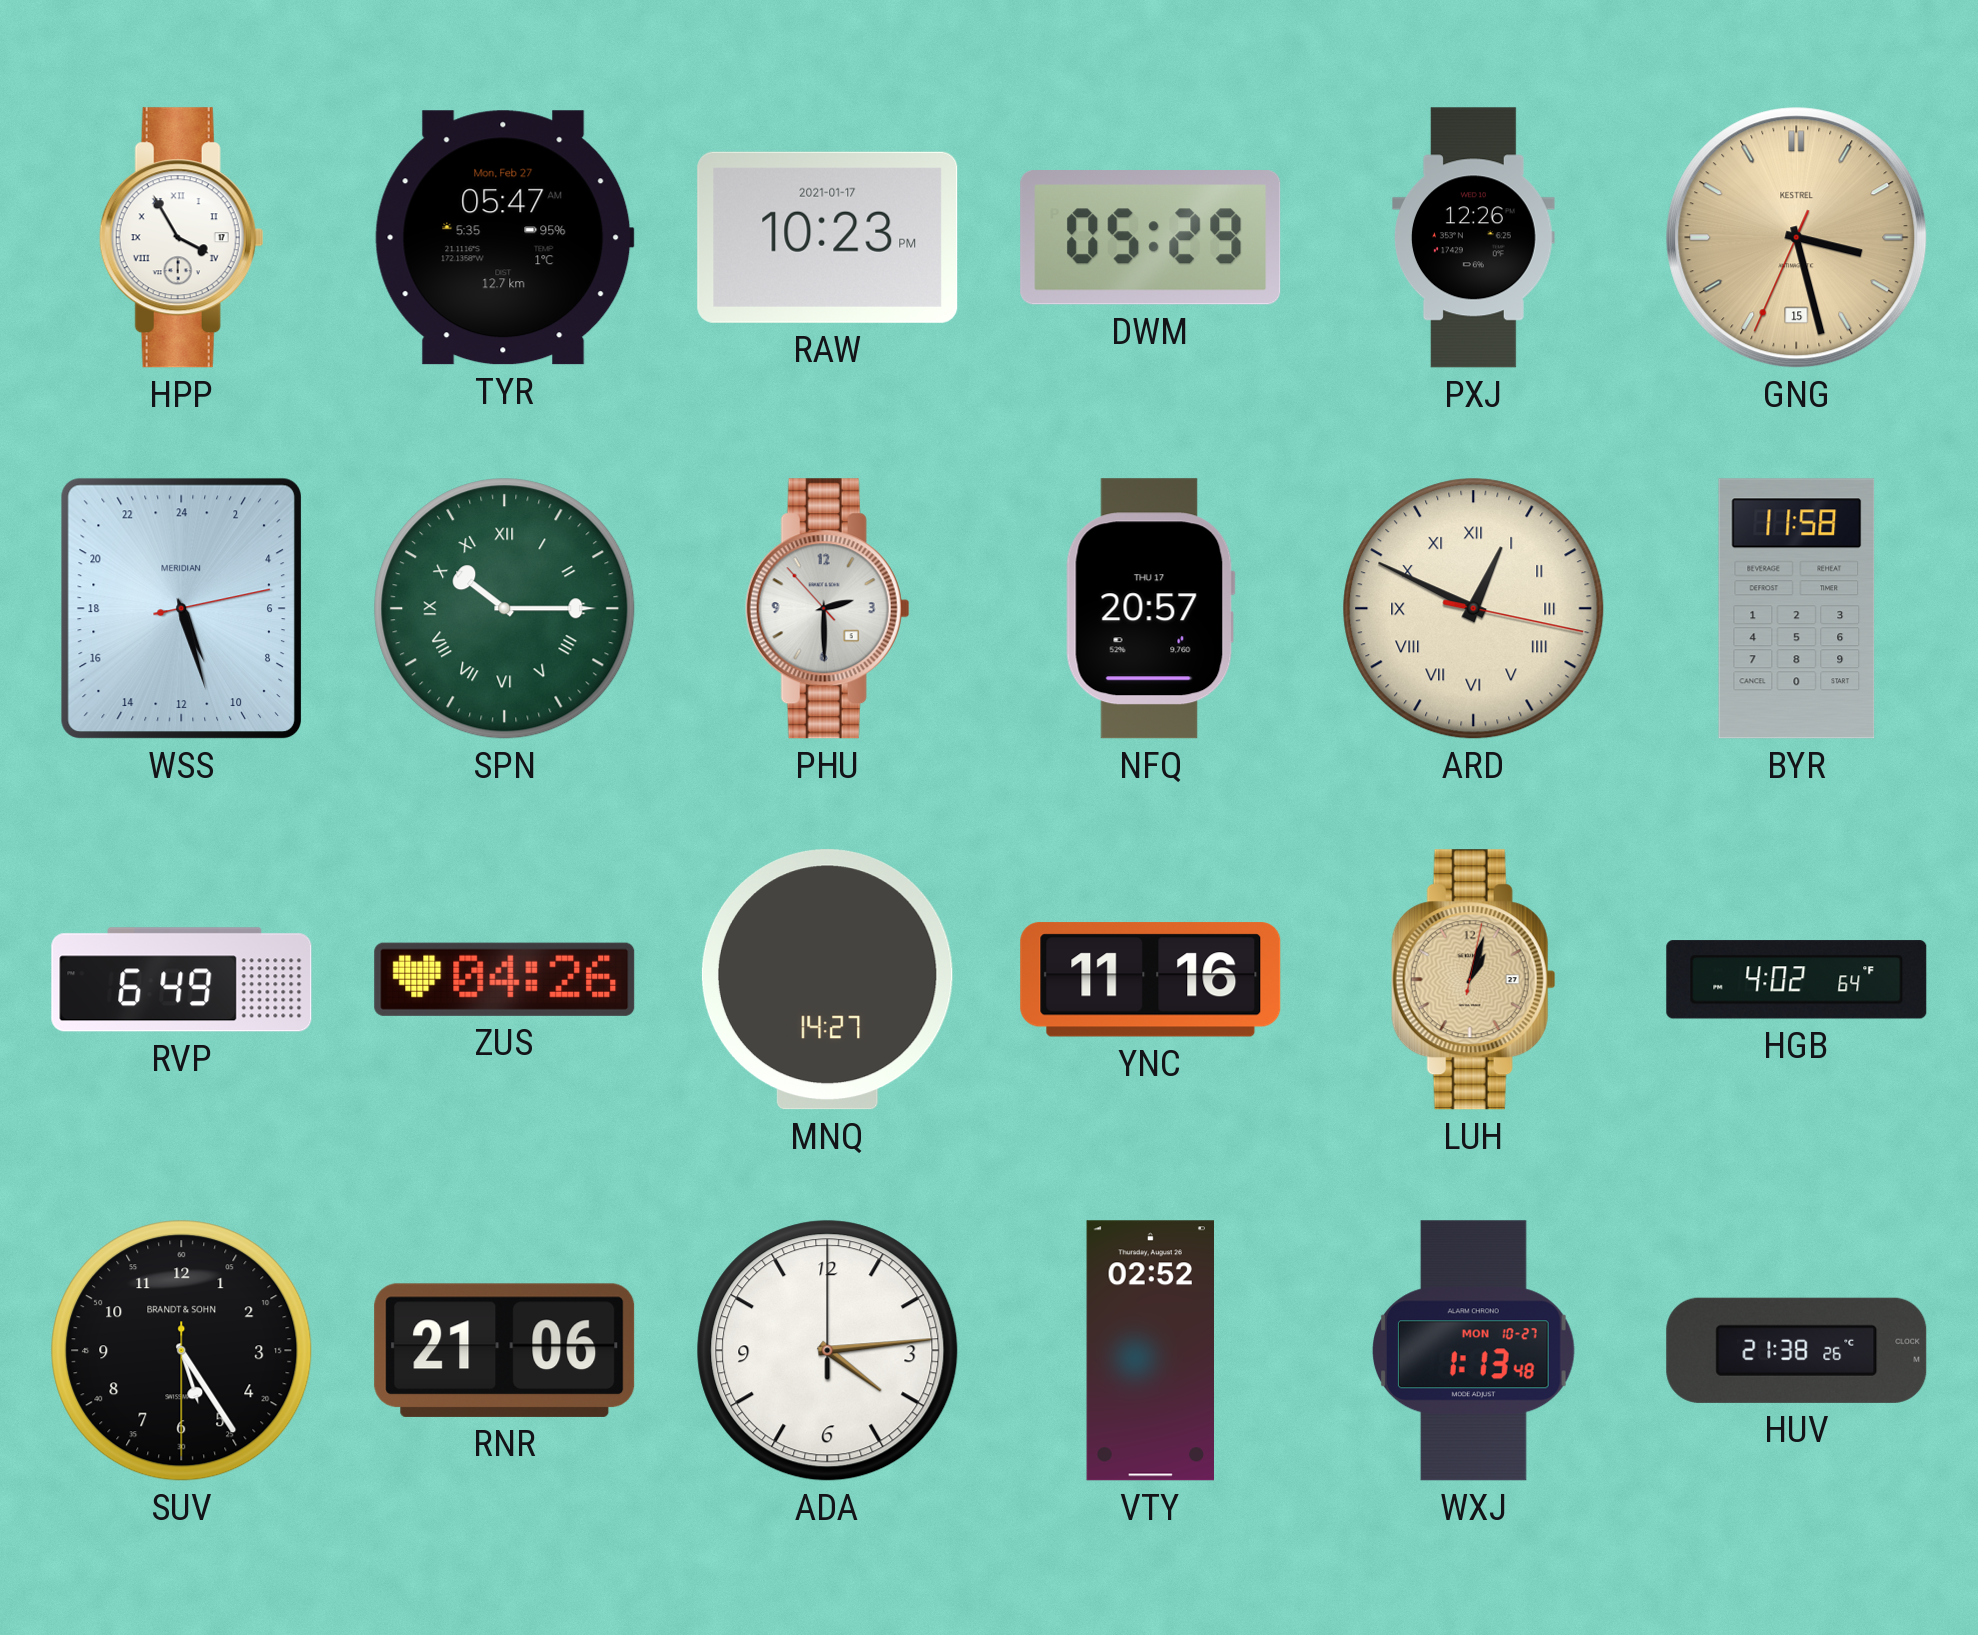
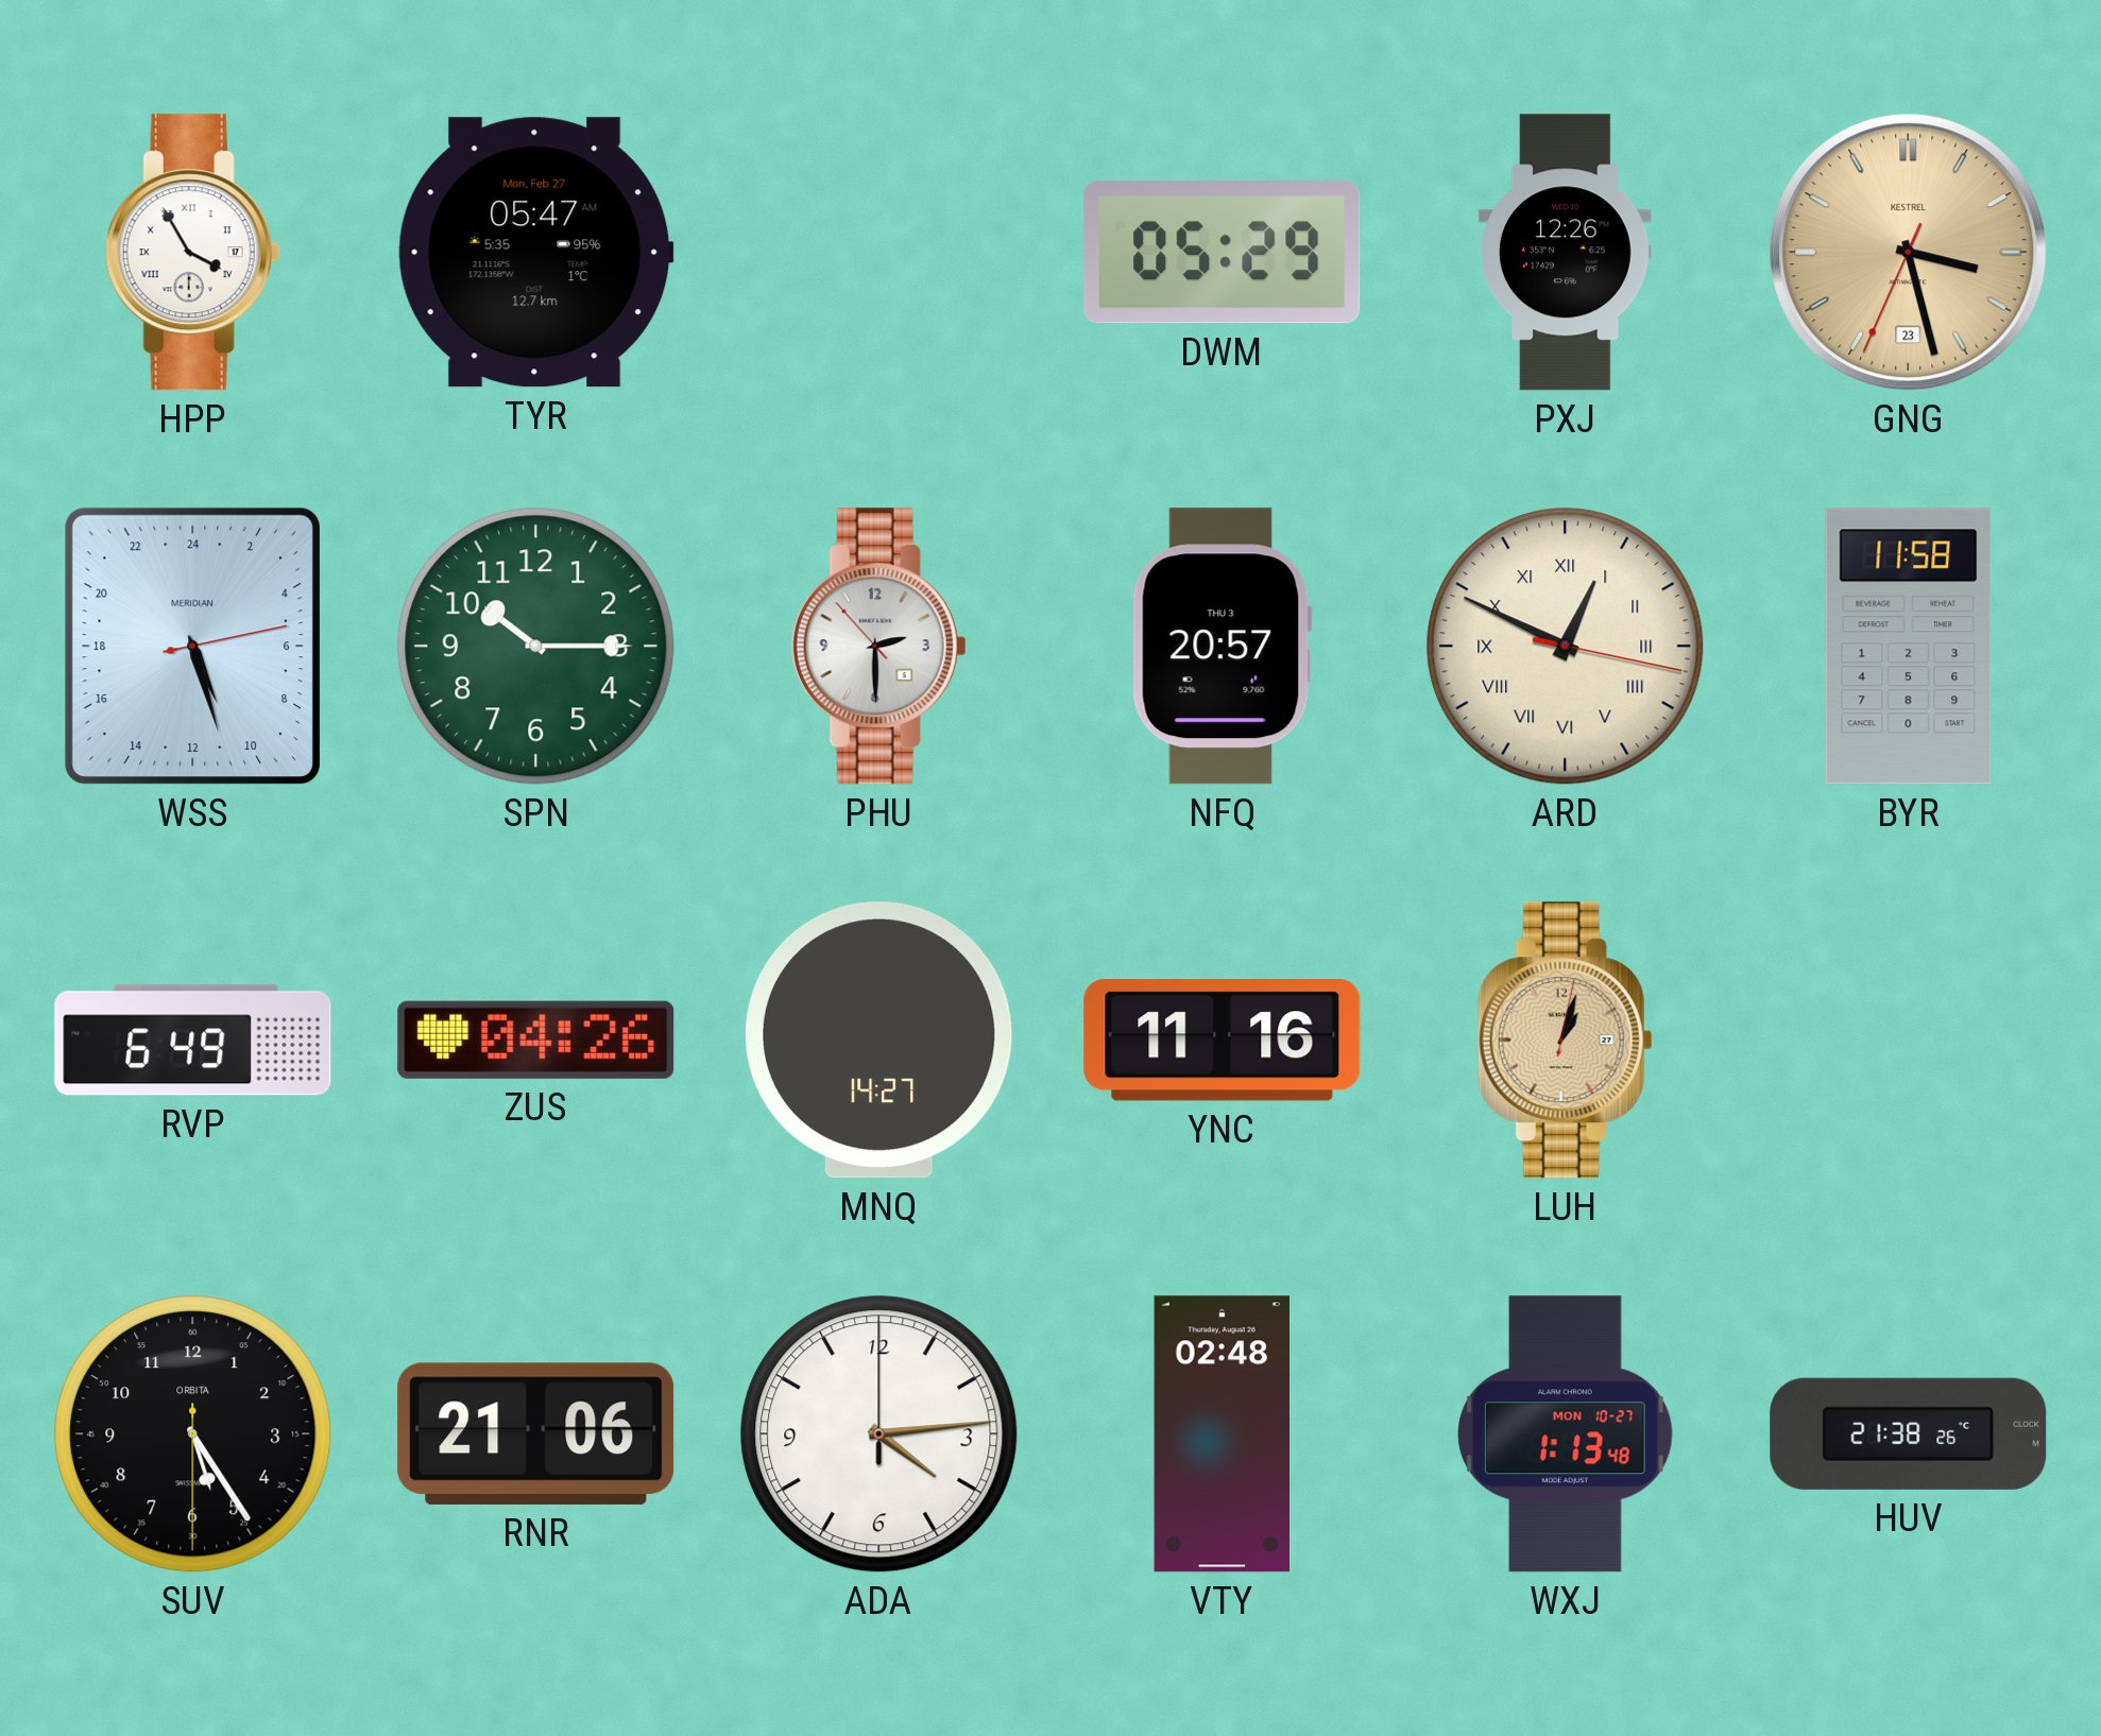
RAW: 10:23 -> none
GNG date: 15 -> 23
SPN numerals: Roman -> Arabic
NFQ date: THU 17 -> THU 3
HGB: 4:02 -> none
SUV brand: BRANDT & SOHN -> ORBITA
VTY: 02:52 -> 02:48
